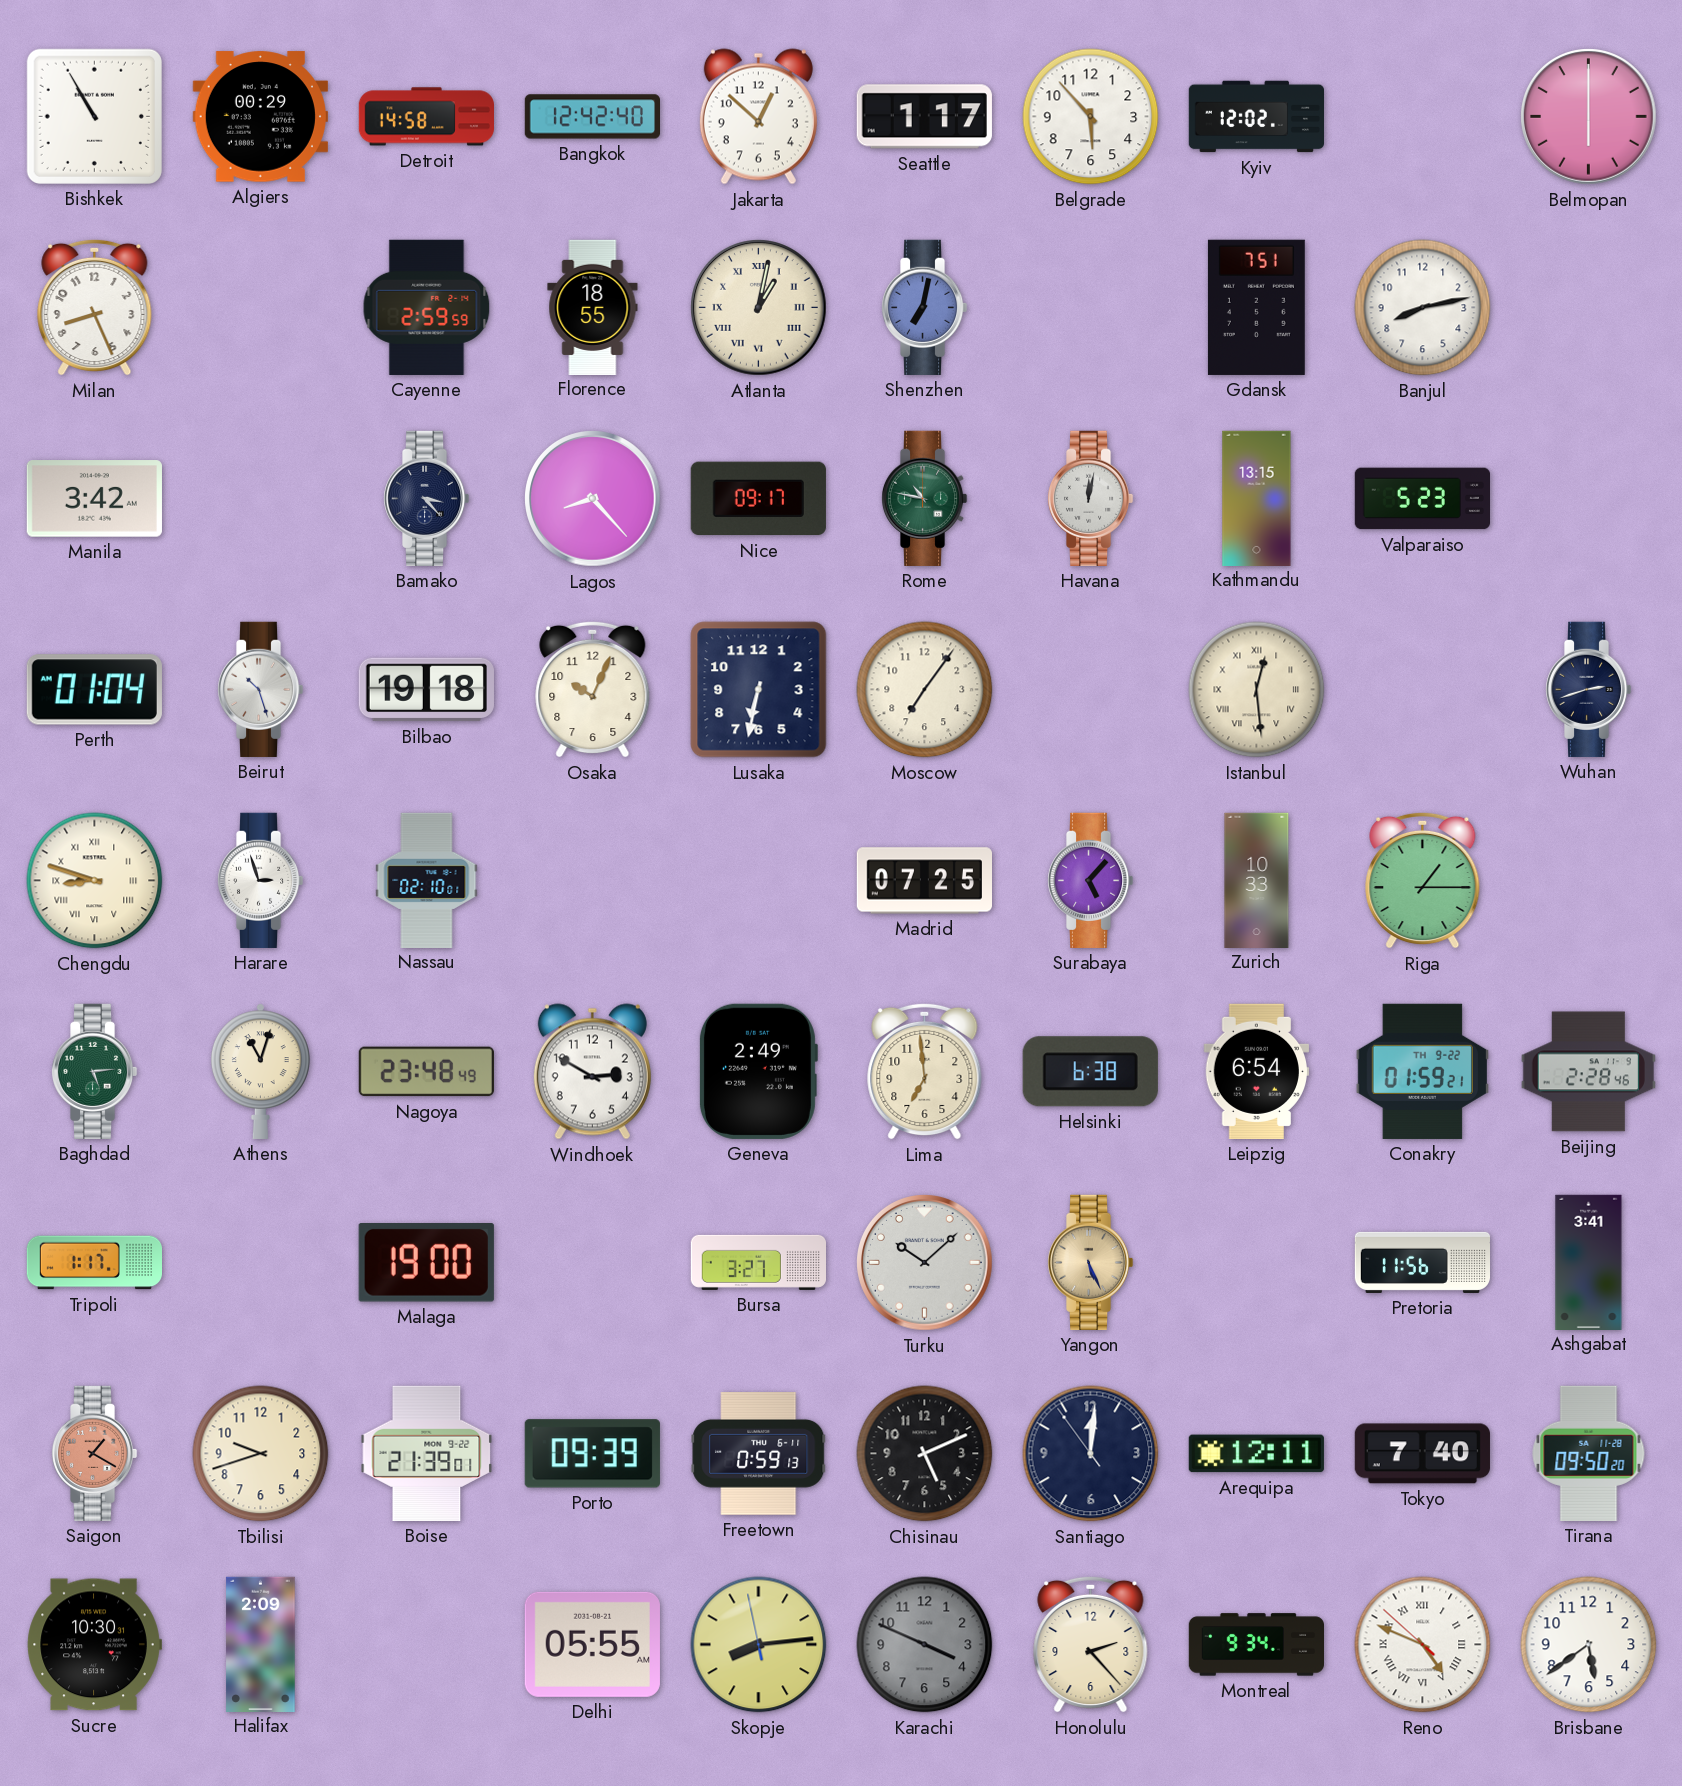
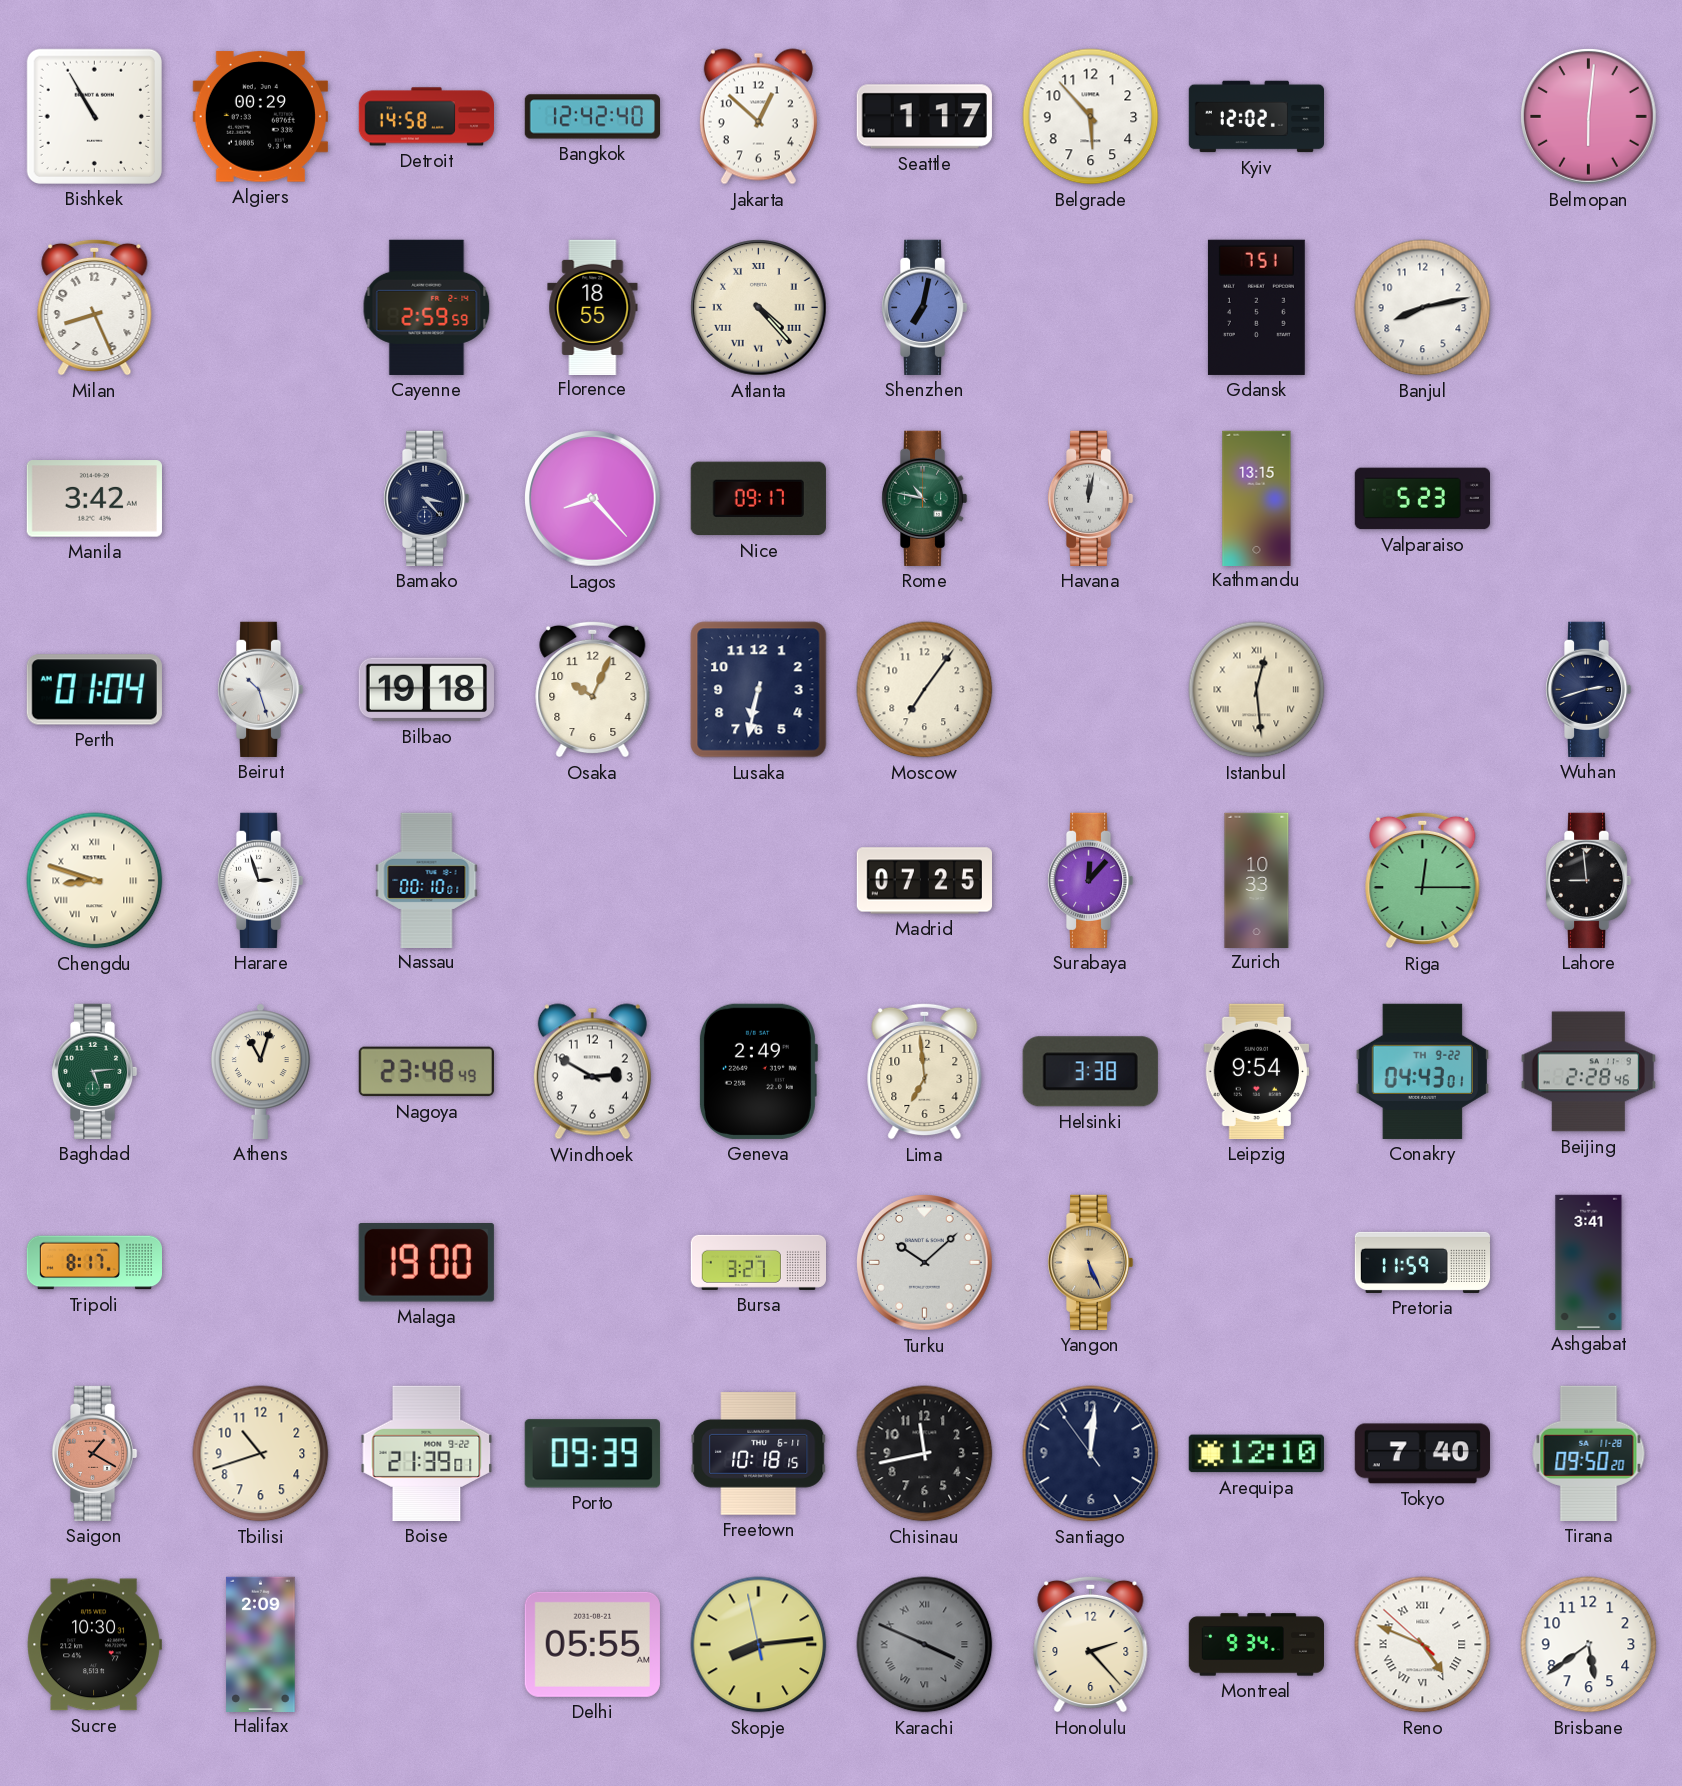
Belmopan: 6:00 -> 6:01
Atlanta: 1:02 -> 4:23
Nassau: 02:10 -> 00:10
Surabaya: 5:07 -> 12:07
Riga: 1:15 -> 12:15
Lahore: none -> 8:59
Helsinki: 6:38 -> 3:38
Leipzig: 6:54 -> 9:54
Conakry: 01:59 -> 04:43
Tripoli: 1:17 -> 8:17
Pretoria: 11:56 -> 11:59
Tbilisi: 9:42 -> 10:42
Freetown: 0:59 -> 10:18
Chisinau: 5:11 -> 11:43
Arequipa: 12:11 -> 12:10
Karachi numerals: Arabic -> Roman
